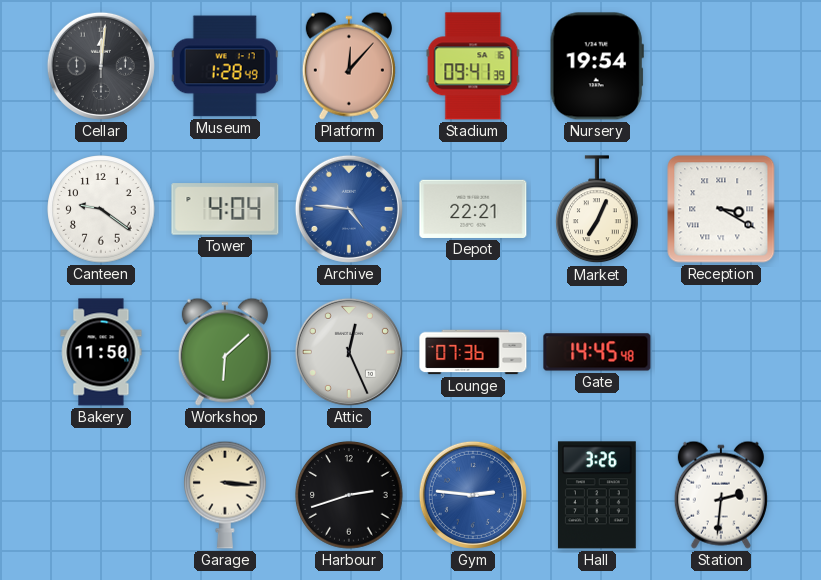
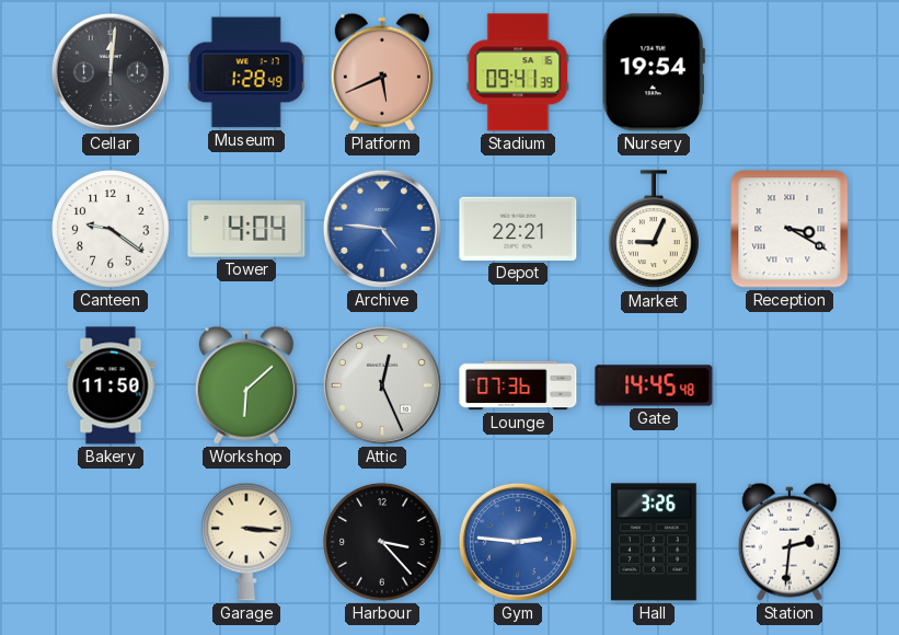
Platform: 12:07 -> 5:41
Market: 7:04 -> 9:04
Harbour: 2:42 -> 3:23
